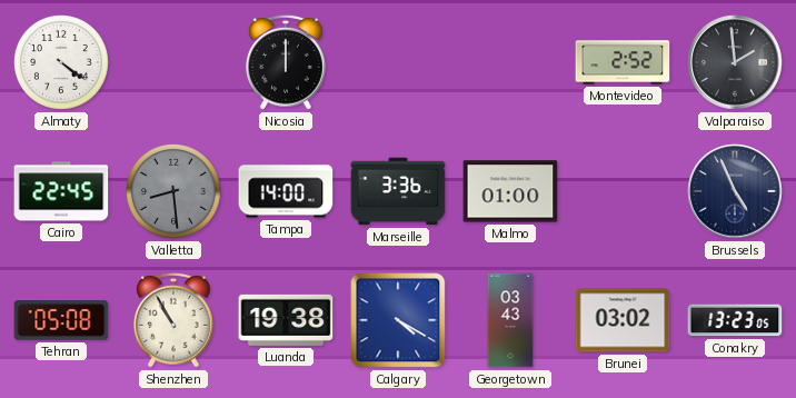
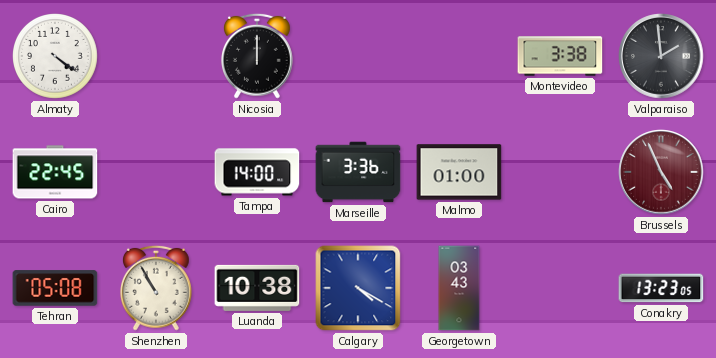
Montevideo: 2:52 -> 3:38
Valletta: 8:29 -> none
Brussels dial: navy -> burgundy
Luanda: 19:38 -> 10:38
Brunei: 03:02 -> none
